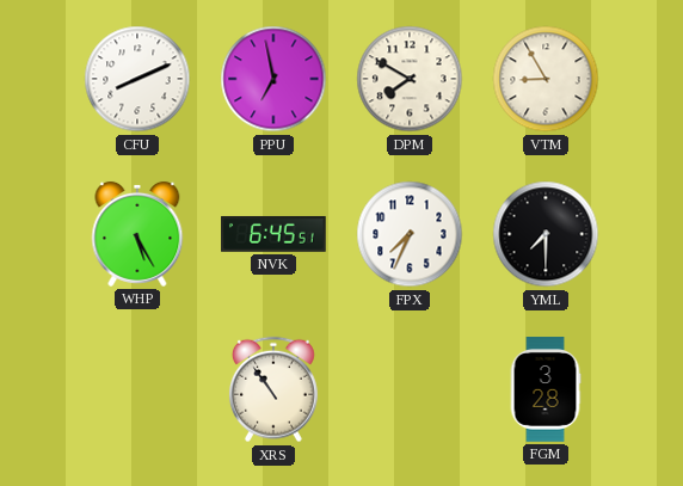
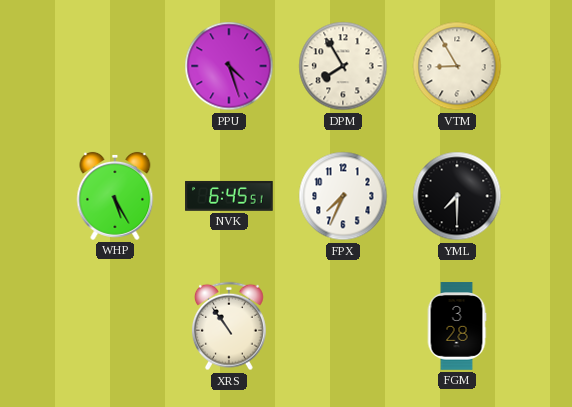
CFU: 8:11 -> none
PPU: 6:58 -> 4:27
DPM: 7:50 -> 7:55
